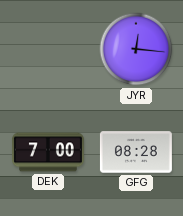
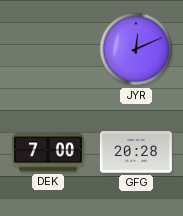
JYR: 12:16 -> 12:11
GFG: 08:28 -> 20:28
